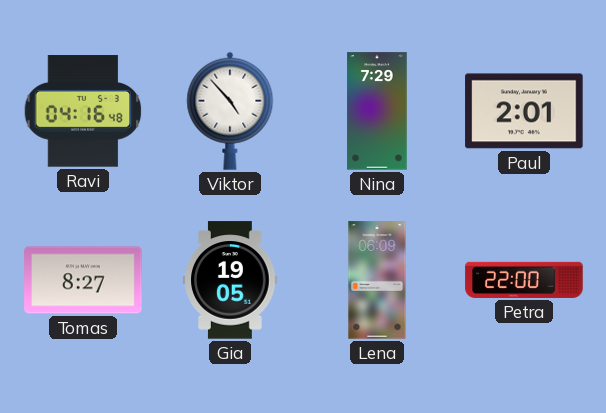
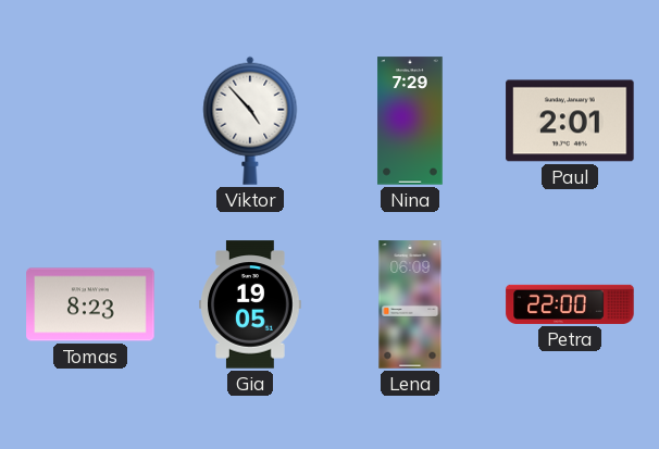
Ravi: 04:16 -> none
Tomas: 8:27 -> 8:23
